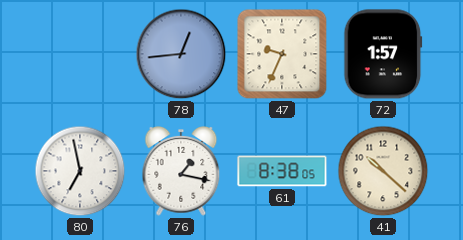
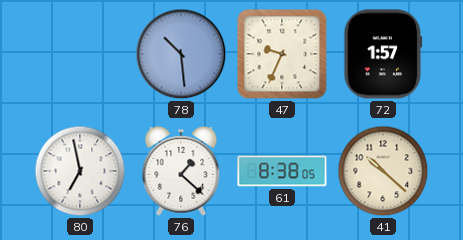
78: 12:44 -> 10:29
76: 1:17 -> 1:22
